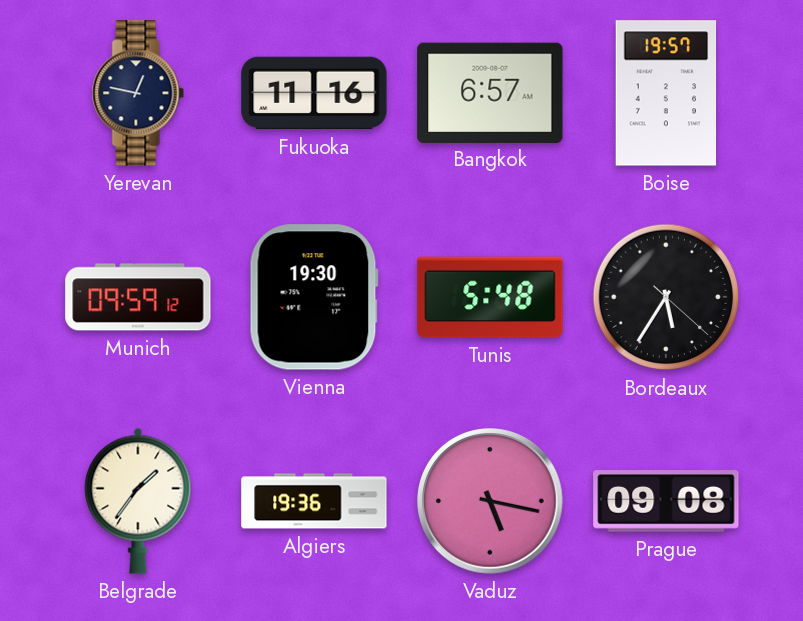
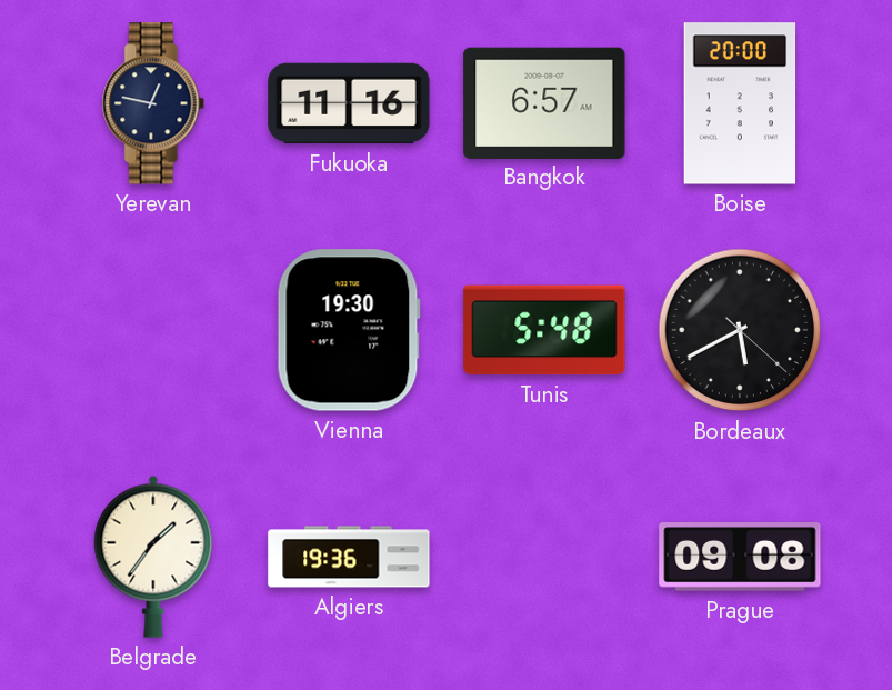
Boise: 19:57 -> 20:00
Munich: 09:59 -> none
Bordeaux: 5:35 -> 5:40
Vaduz: 5:17 -> none
